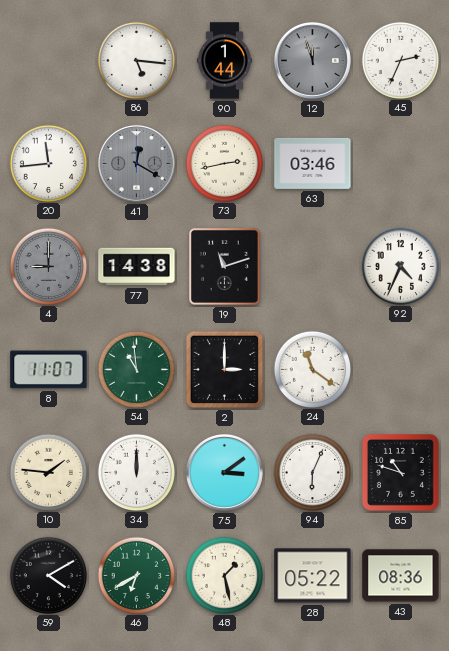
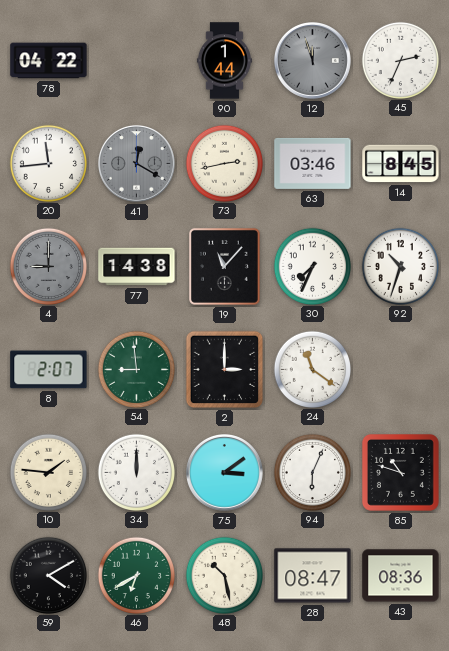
78: none -> 04:22
86: 5:16 -> none
14: none -> 8:45
19: 11:12 -> 11:07
30: none -> 7:34
92: 4:34 -> 10:33
8: 11:07 -> 2:07
54: 10:59 -> 8:59
48: 1:28 -> 10:28
28: 05:22 -> 08:47
